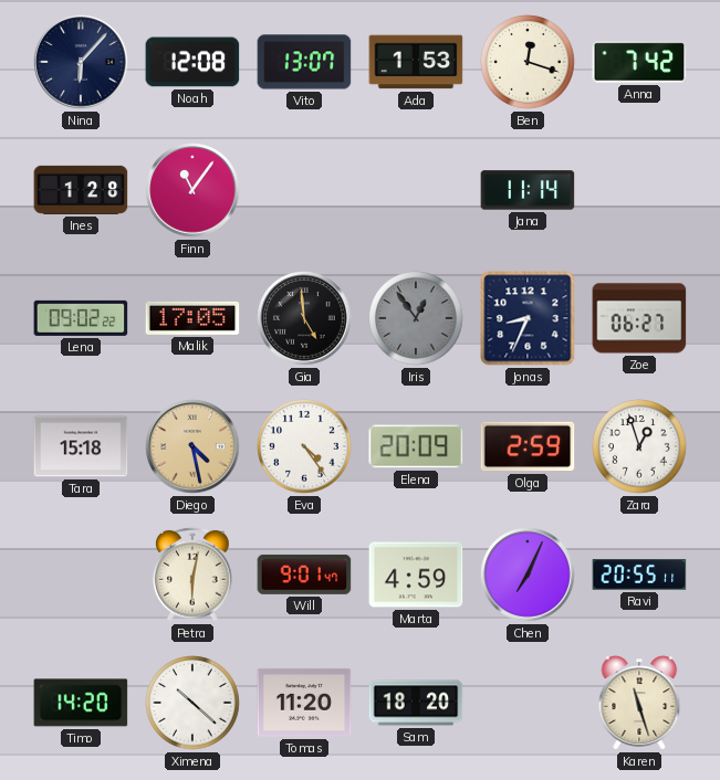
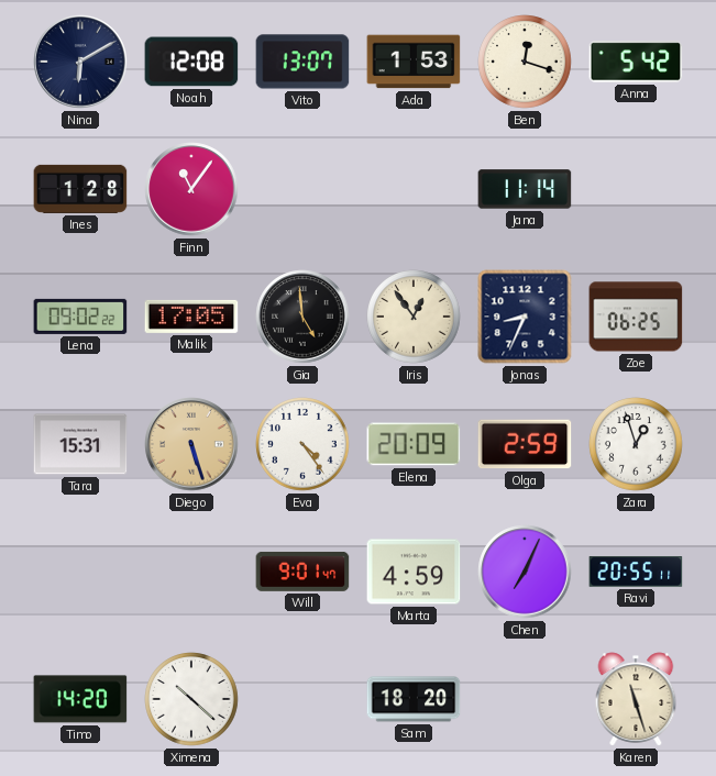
Nina: 6:07 -> 6:10
Anna: 7:42 -> 5:42
Iris dial: grey -> cream
Zoe: 06:27 -> 06:25
Tara: 15:18 -> 15:31
Diego: 4:28 -> 5:27
Petra: 6:02 -> none
Tomas: 11:20 -> none
